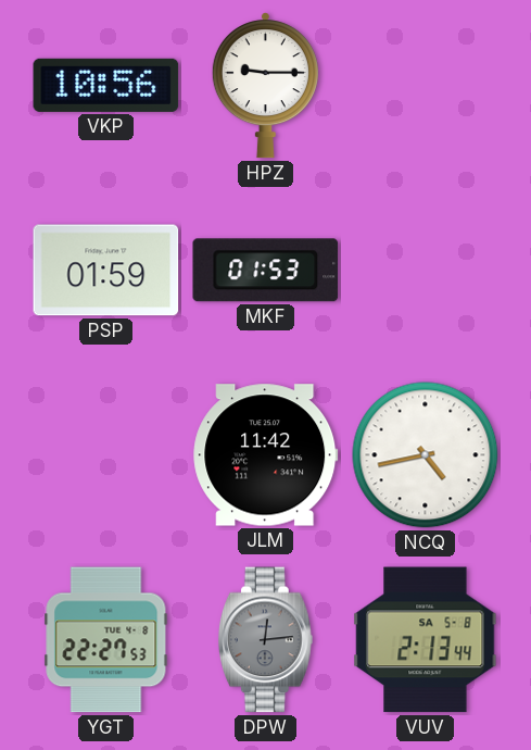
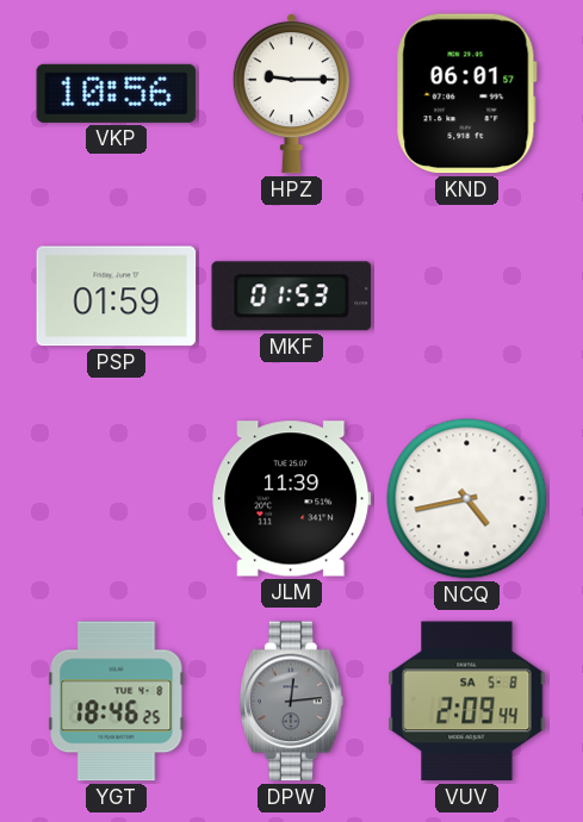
KND: none -> 06:01
JLM: 11:42 -> 11:39
YGT: 22:27 -> 18:46
VUV: 2:13 -> 2:09
